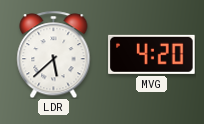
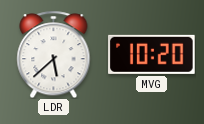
MVG: 4:20 -> 10:20
